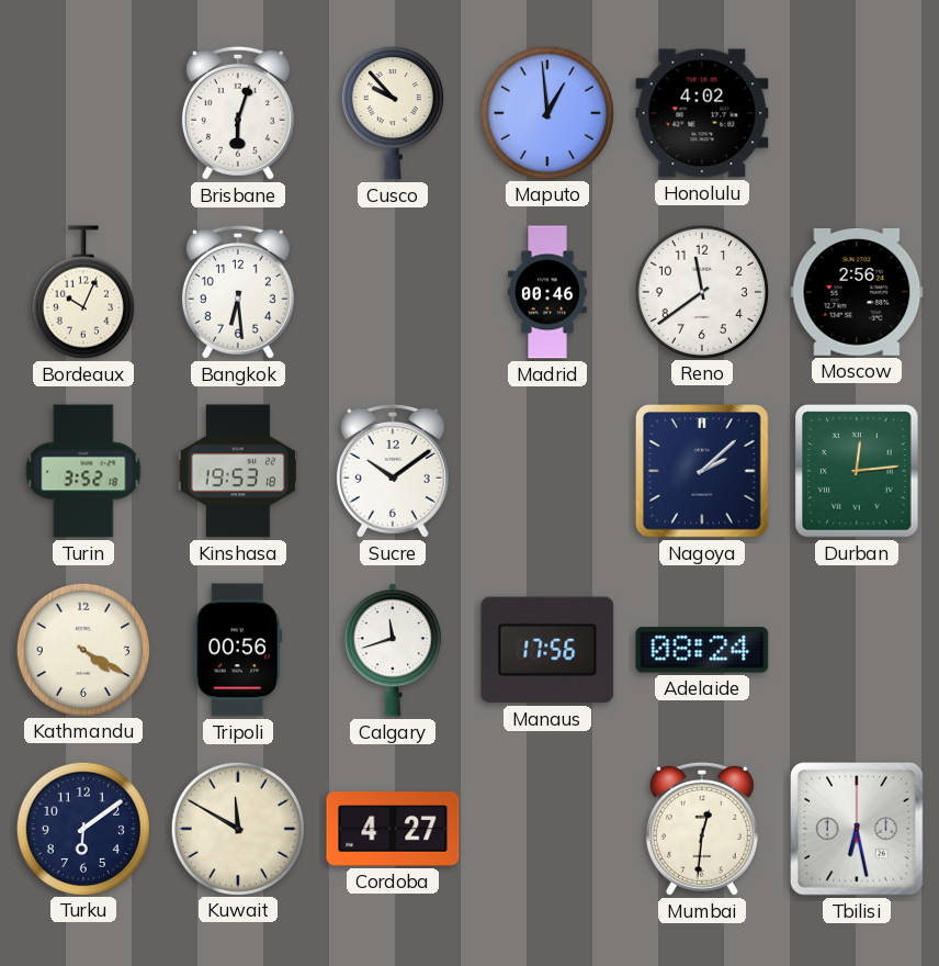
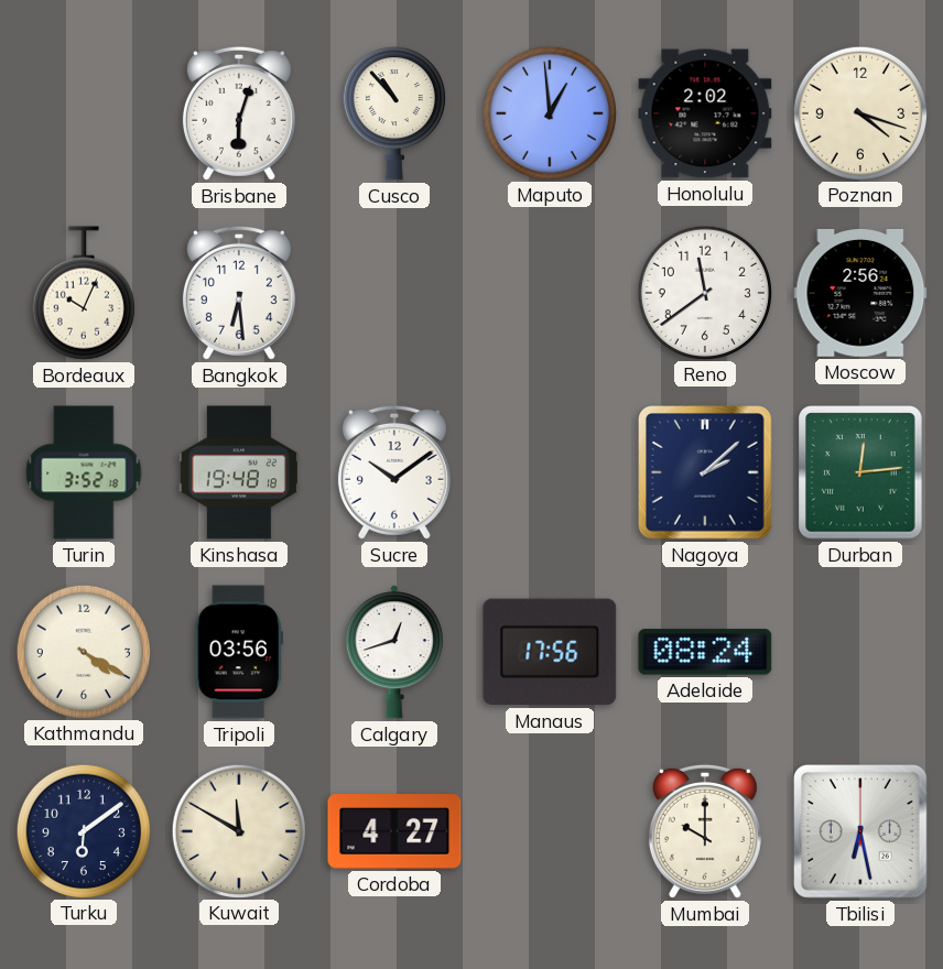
Cusco: 9:53 -> 10:53
Honolulu: 4:02 -> 2:02
Poznan: none -> 4:18
Madrid: 00:46 -> none
Kinshasa: 19:53 -> 19:48
Tripoli: 00:56 -> 03:56
Calgary: 11:42 -> 12:42
Mumbai: 12:31 -> 10:00
